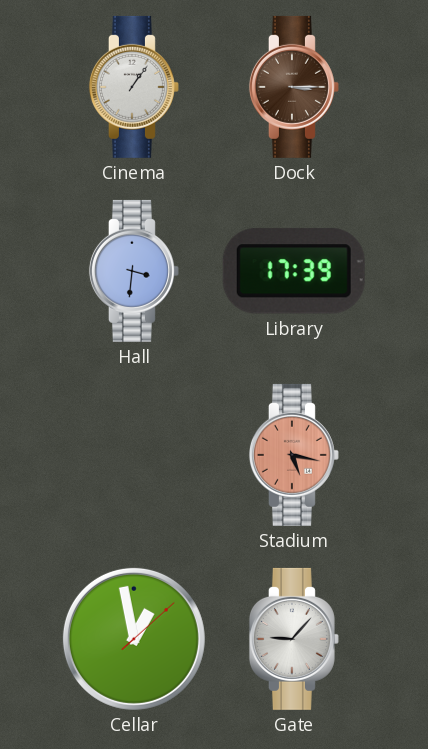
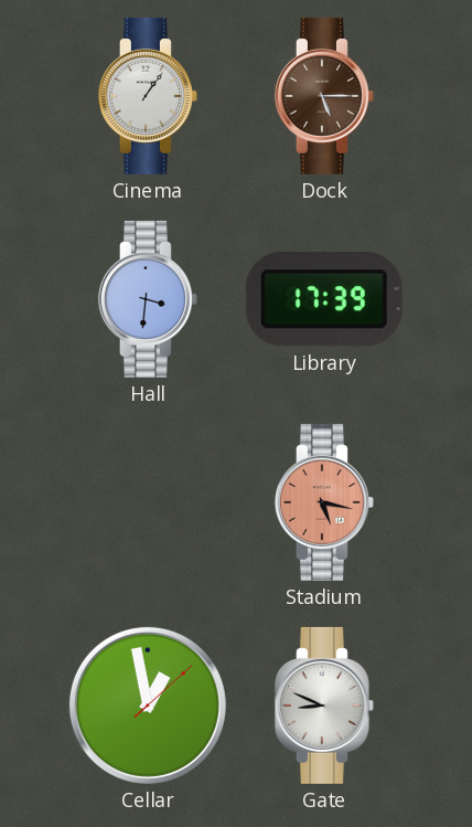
Dock: 3:15 -> 5:15
Gate: 9:07 -> 8:49
